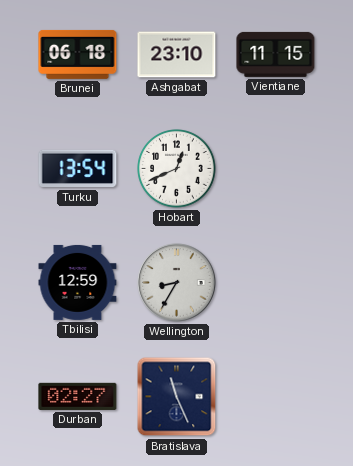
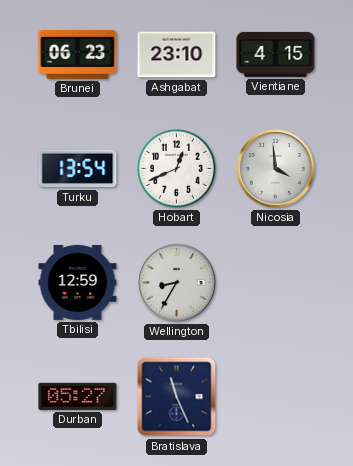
Brunei: 06:18 -> 06:23
Vientiane: 11:15 -> 4:15
Nicosia: none -> 3:59
Durban: 02:27 -> 05:27
